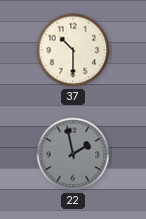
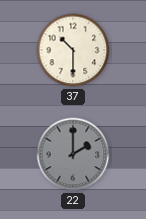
22: 1:58 -> 2:00
